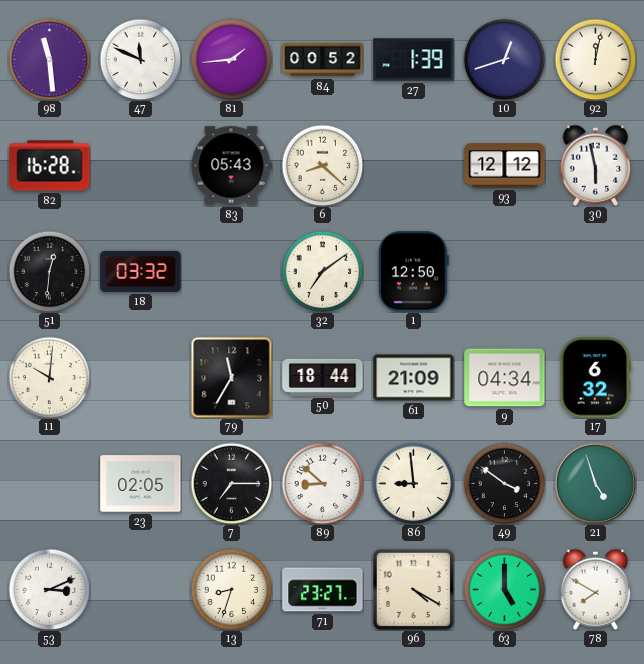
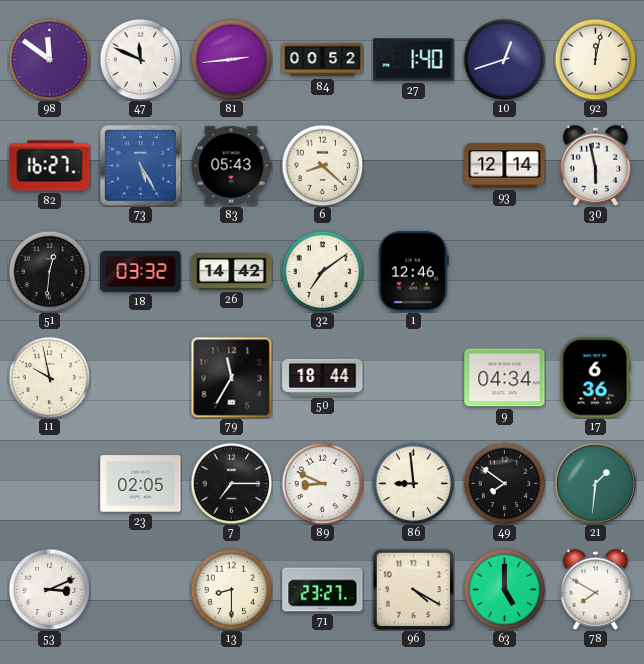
98: 11:29 -> 11:51
81: 1:44 -> 2:44
27: 1:39 -> 1:40
82: 16:28 -> 16:27
73: none -> 5:25
93: 12:12 -> 12:14
26: none -> 14:42
1: 12:50 -> 12:46
11: 10:01 -> 9:58
61: 21:09 -> none
17: 6:32 -> 6:36
89: 8:52 -> 8:49
49: 3:51 -> 7:51
21: 4:57 -> 1:31
13: 8:33 -> 8:30
